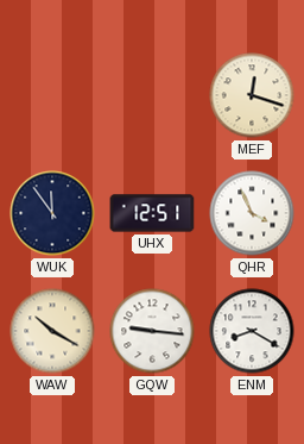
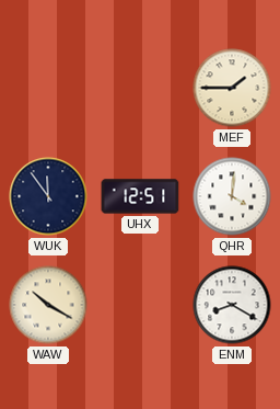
MEF: 12:18 -> 1:45
QHR: 3:56 -> 4:01
GQW: 9:16 -> none
